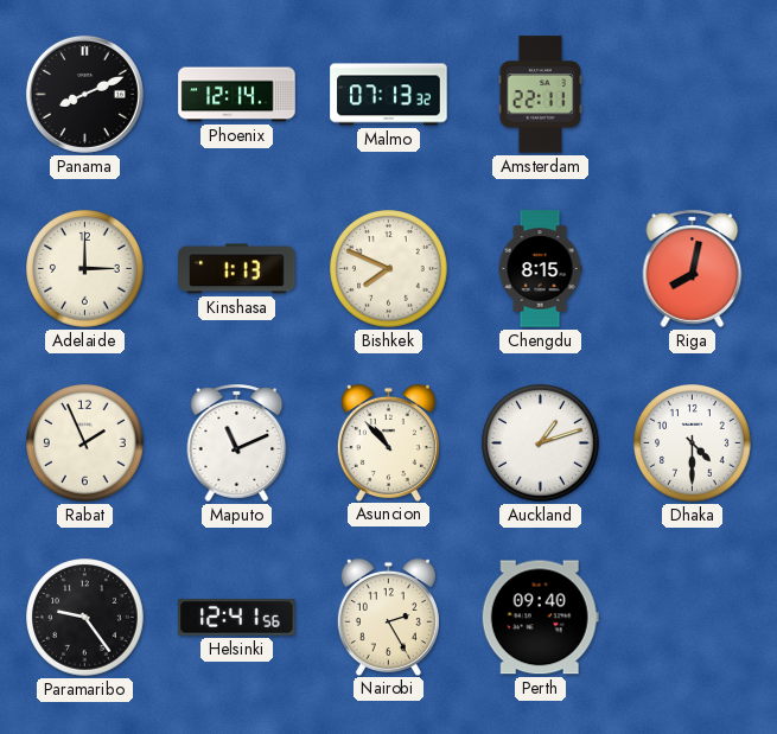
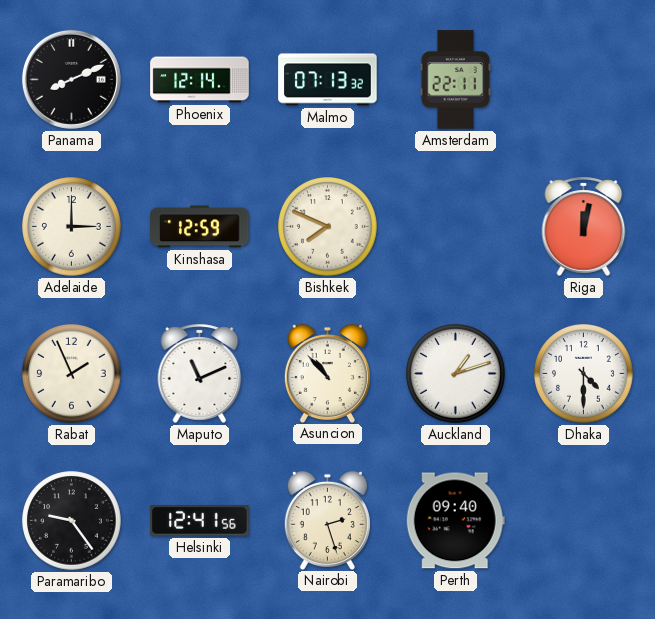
Kinshasa: 1:13 -> 12:59
Chengdu: 8:15 -> none
Riga: 8:02 -> 12:02
Nairobi: 2:25 -> 2:27
